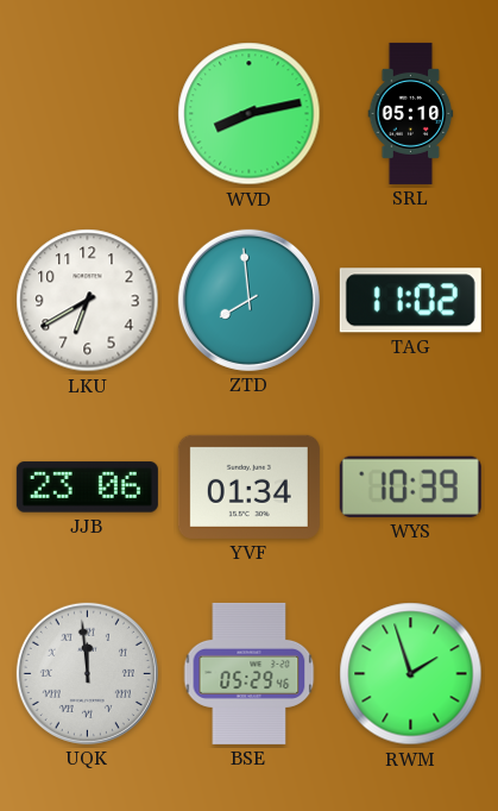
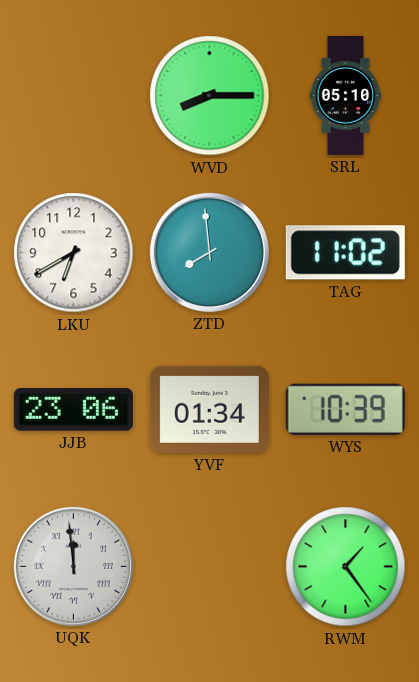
WVD: 8:13 -> 8:15
BSE: 05:29 -> none
RWM: 1:57 -> 1:24
